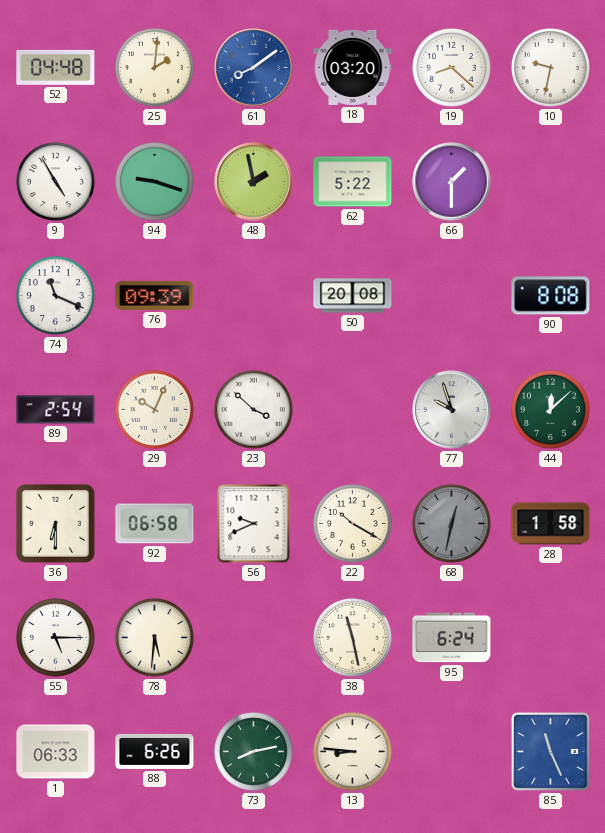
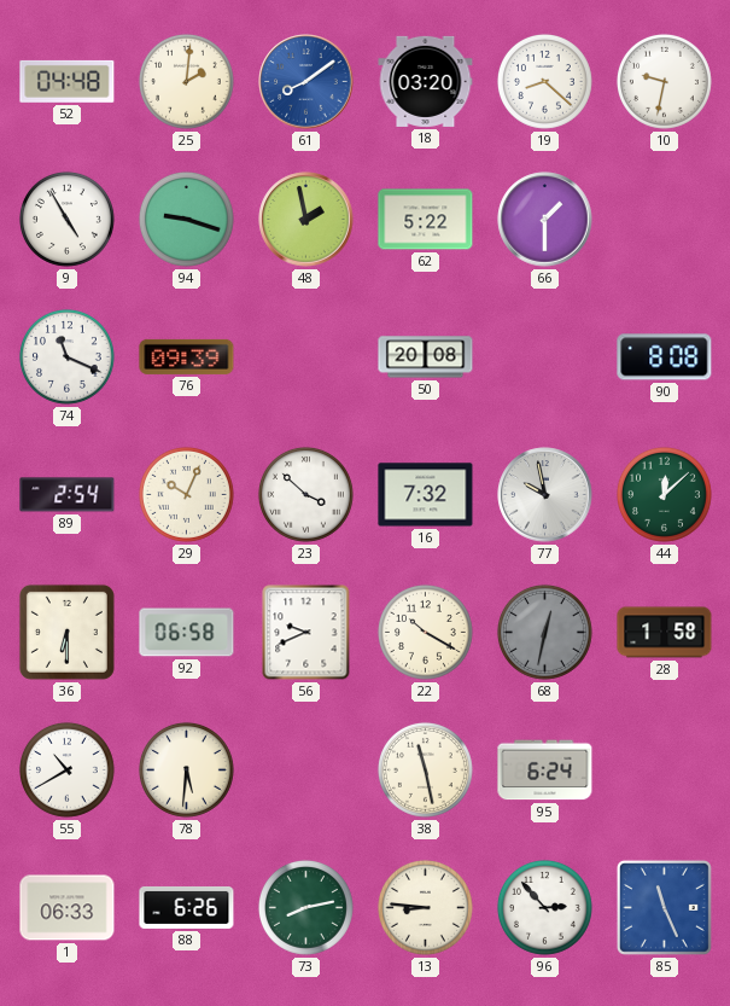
16: none -> 7:32
77: 9:57 -> 9:58
55: 5:15 -> 10:40
96: none -> 2:53
